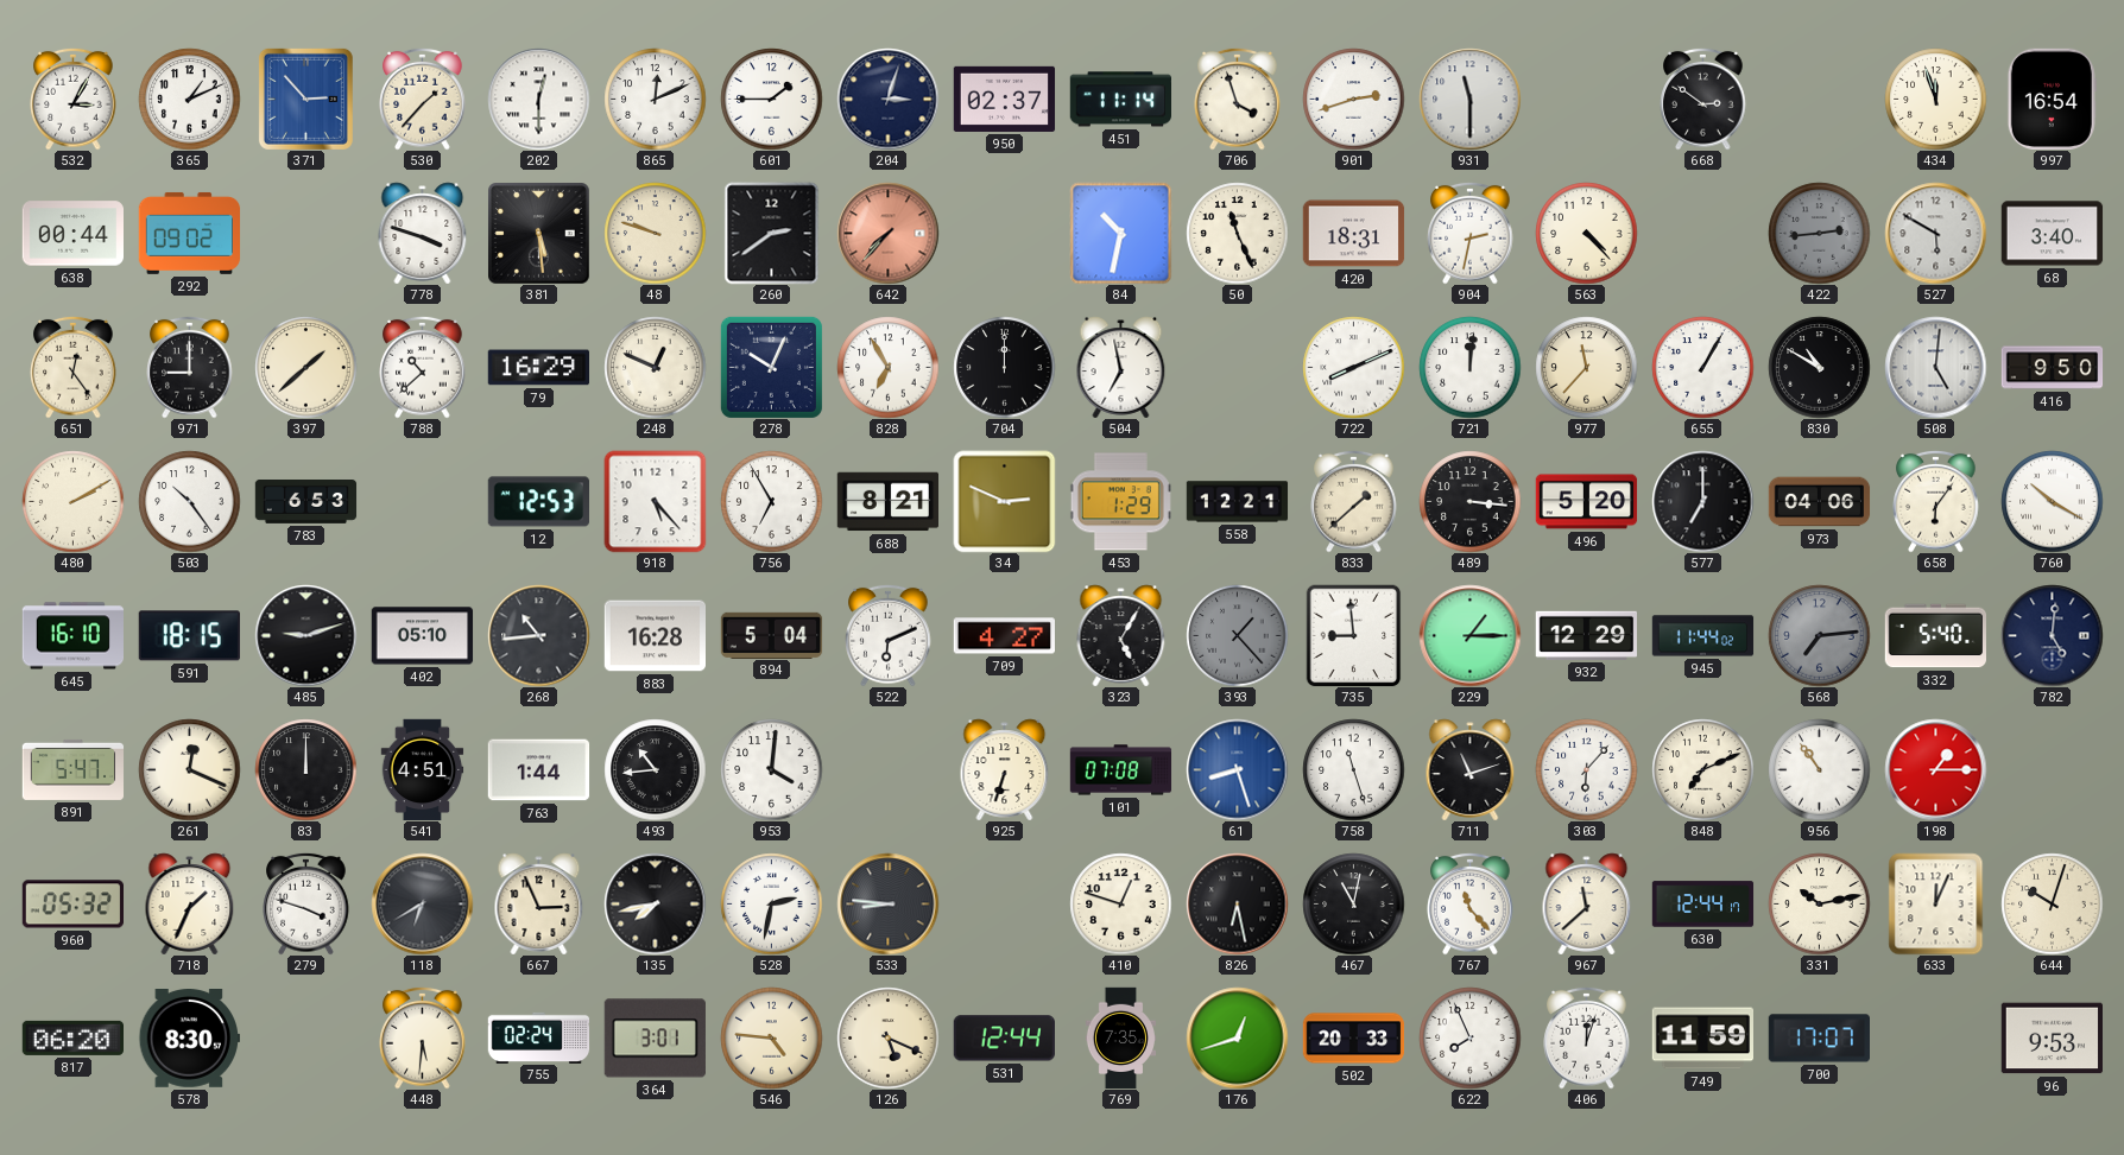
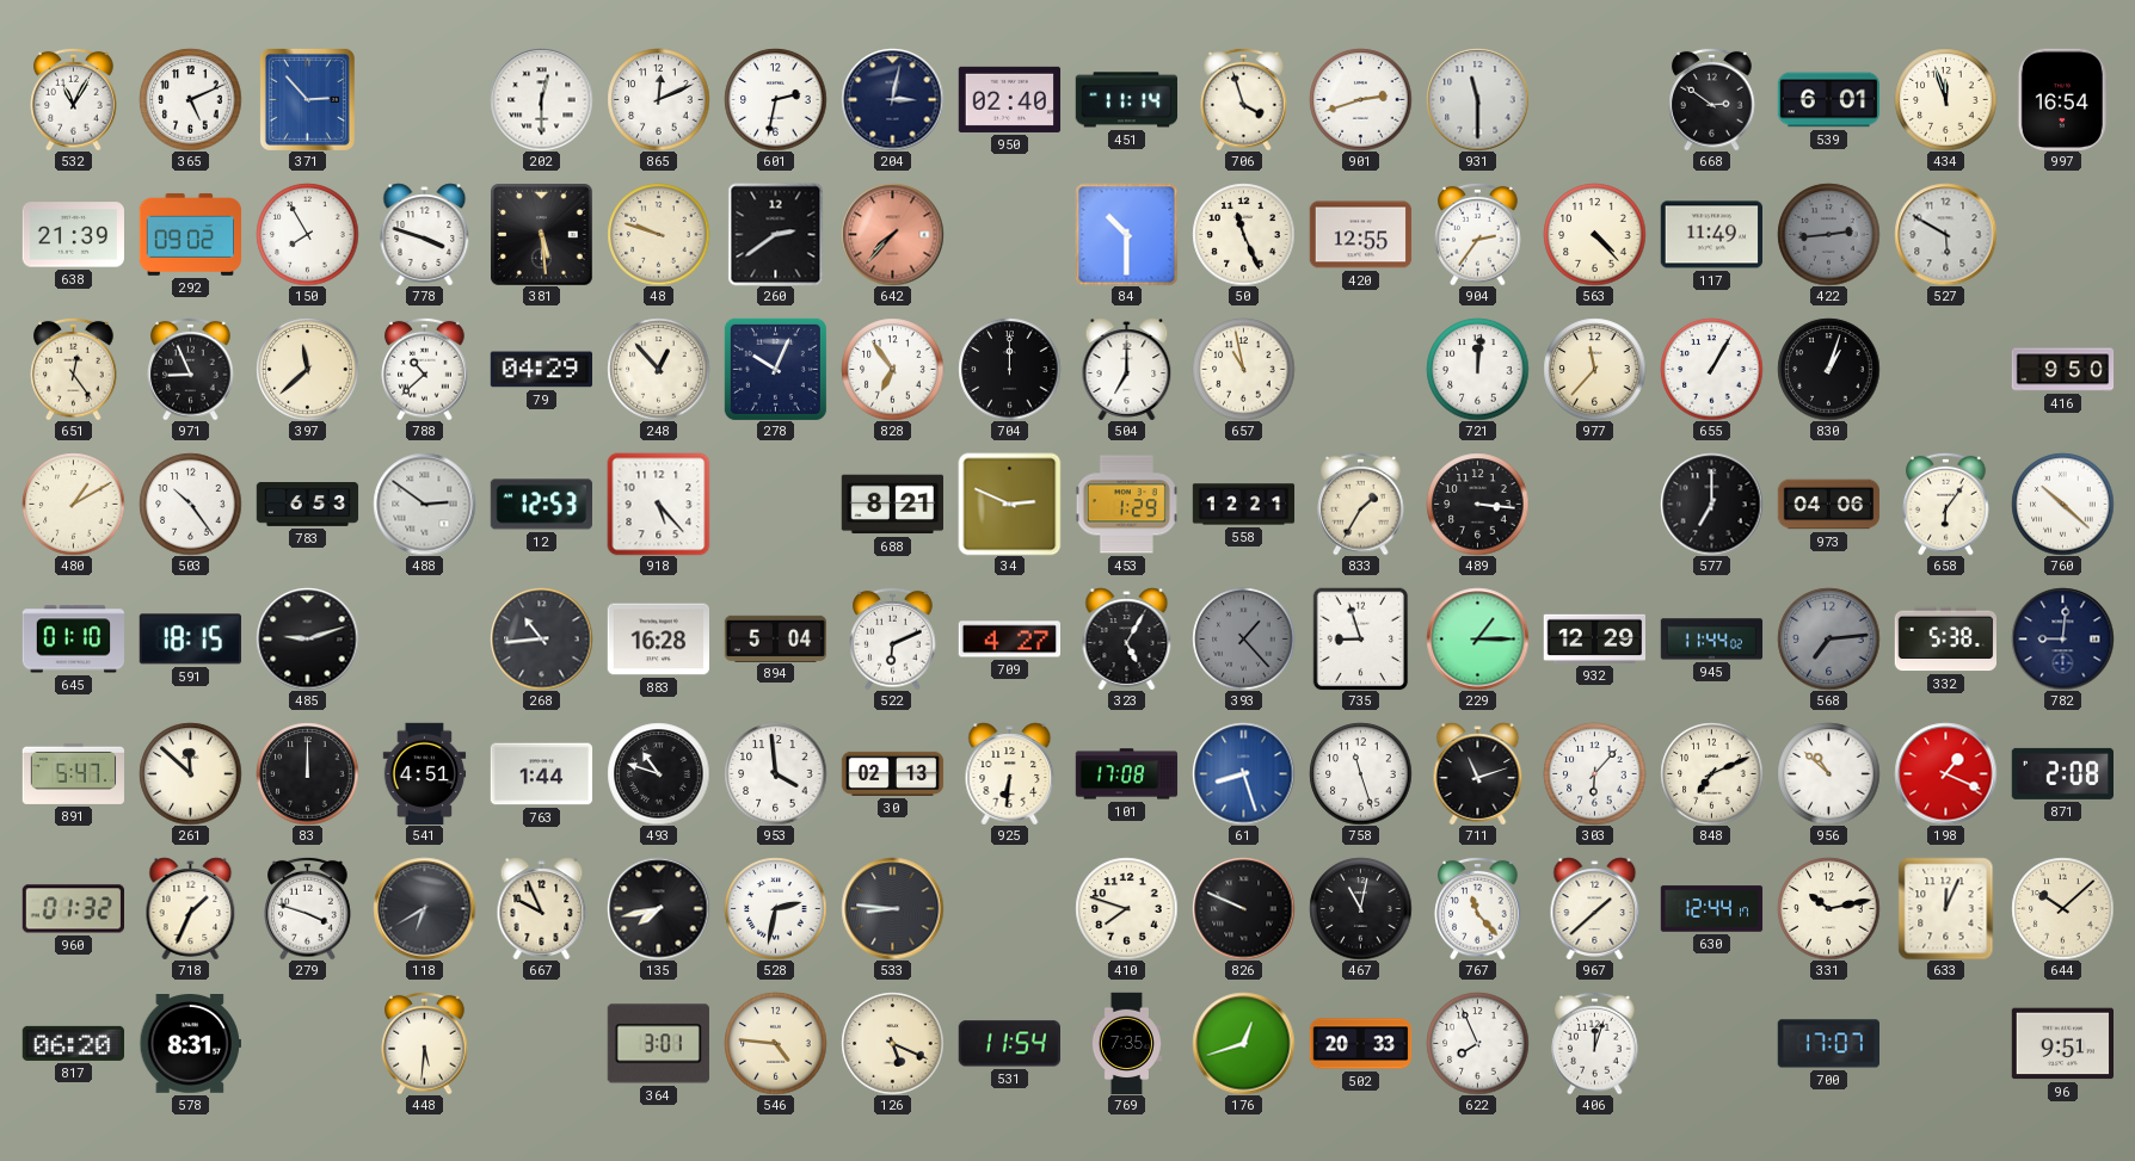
532: 3:05 -> 11:05
365: 1:11 -> 5:11
530: 1:37 -> none
601: 1:45 -> 2:32
204: 3:03 -> 3:02
950: 02:37 -> 02:40
539: none -> 6:01
638: 00:44 -> 21:39
150: none -> 7:55
84: 10:32 -> 10:30
420: 18:31 -> 12:55
904: 2:32 -> 2:36
117: none -> 11:49
68: 3:40 -> none
971: 9:00 -> 8:56
397: 1:38 -> 11:38
79: 16:29 -> 04:29
248: 12:49 -> 12:53
828: 6:55 -> 6:54
504: 6:58 -> 7:00
657: none -> 10:58
722: 8:11 -> none
830: 10:50 -> 1:03
508: 5:01 -> none
480: 2:10 -> 1:10
488: none -> 2:51
756: 6:55 -> none
833: 1:38 -> 1:35
496: 5:20 -> none
760: 10:20 -> 10:22
645: 16:10 -> 01:10
402: 05:10 -> none
735: 8:59 -> 8:57
332: 5:40 -> 5:38
782: 5:01 -> 9:01
261: 12:19 -> 11:52
493: 10:44 -> 10:48
953: 4:01 -> 3:59
30: none -> 02:13
925: 6:33 -> 6:31
101: 07:08 -> 17:08
956: 10:54 -> 10:52
198: 1:15 -> 1:19
871: none -> 2:08
960: 05:32 -> 01:32
667: 2:56 -> 9:56
410: 12:48 -> 7:48
826: 6:28 -> 9:49
967: 11:38 -> 1:38
644: 10:03 -> 10:08
578: 8:30 -> 8:31
755: 02:24 -> none
531: 12:44 -> 11:54
749: 11:59 -> none
96: 9:53 -> 9:51
